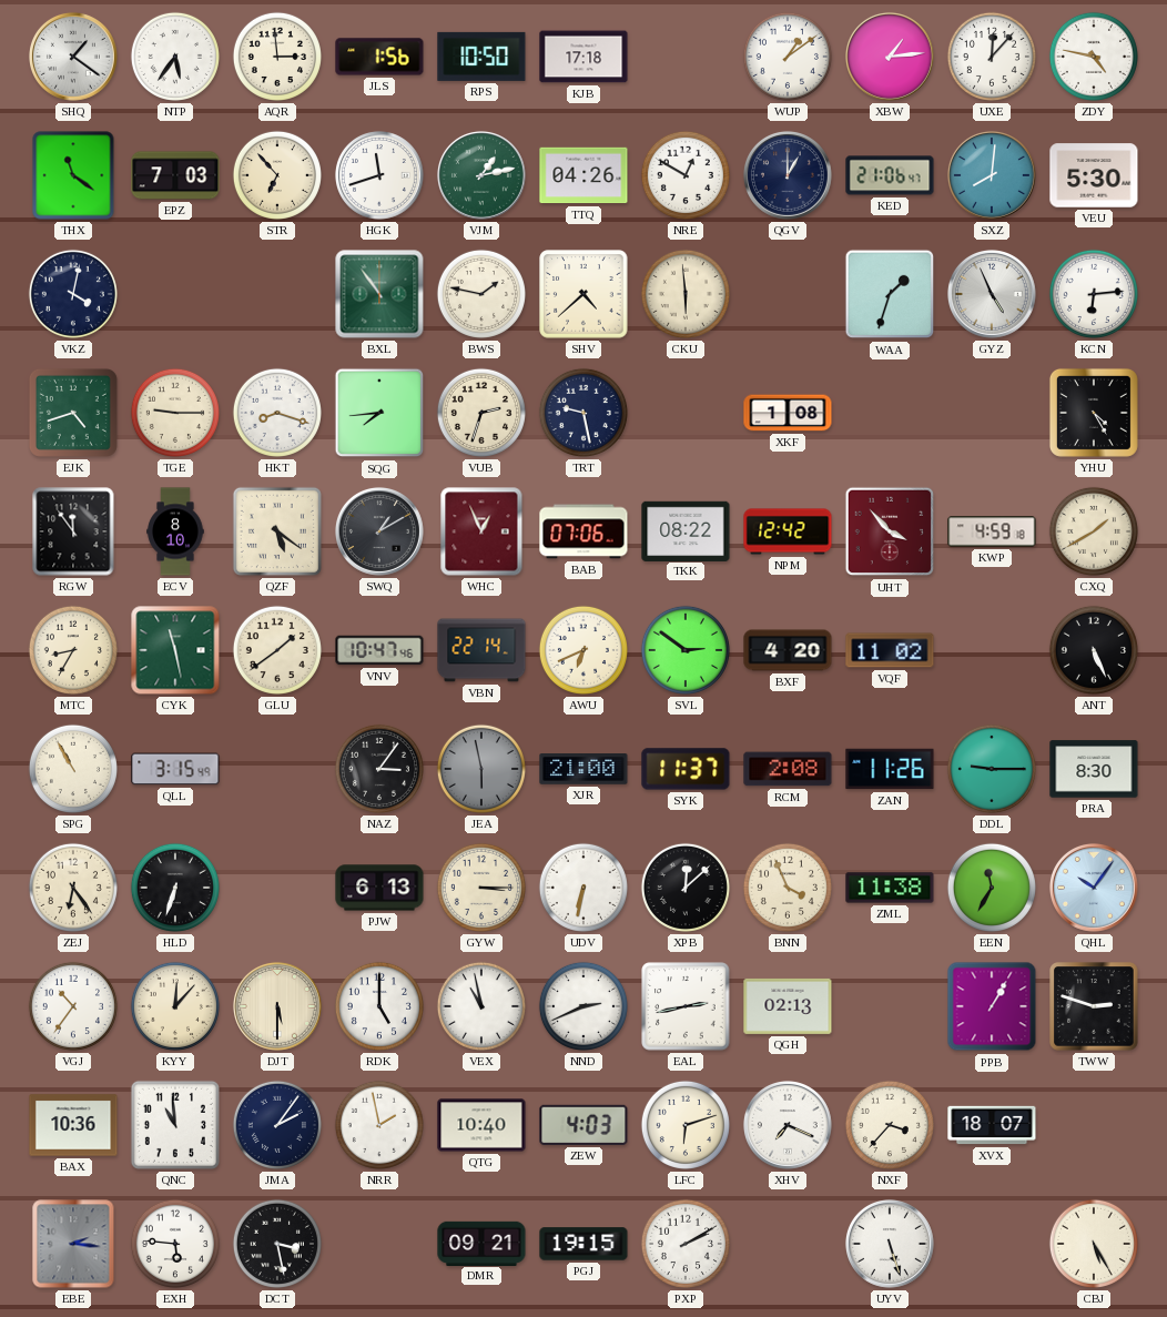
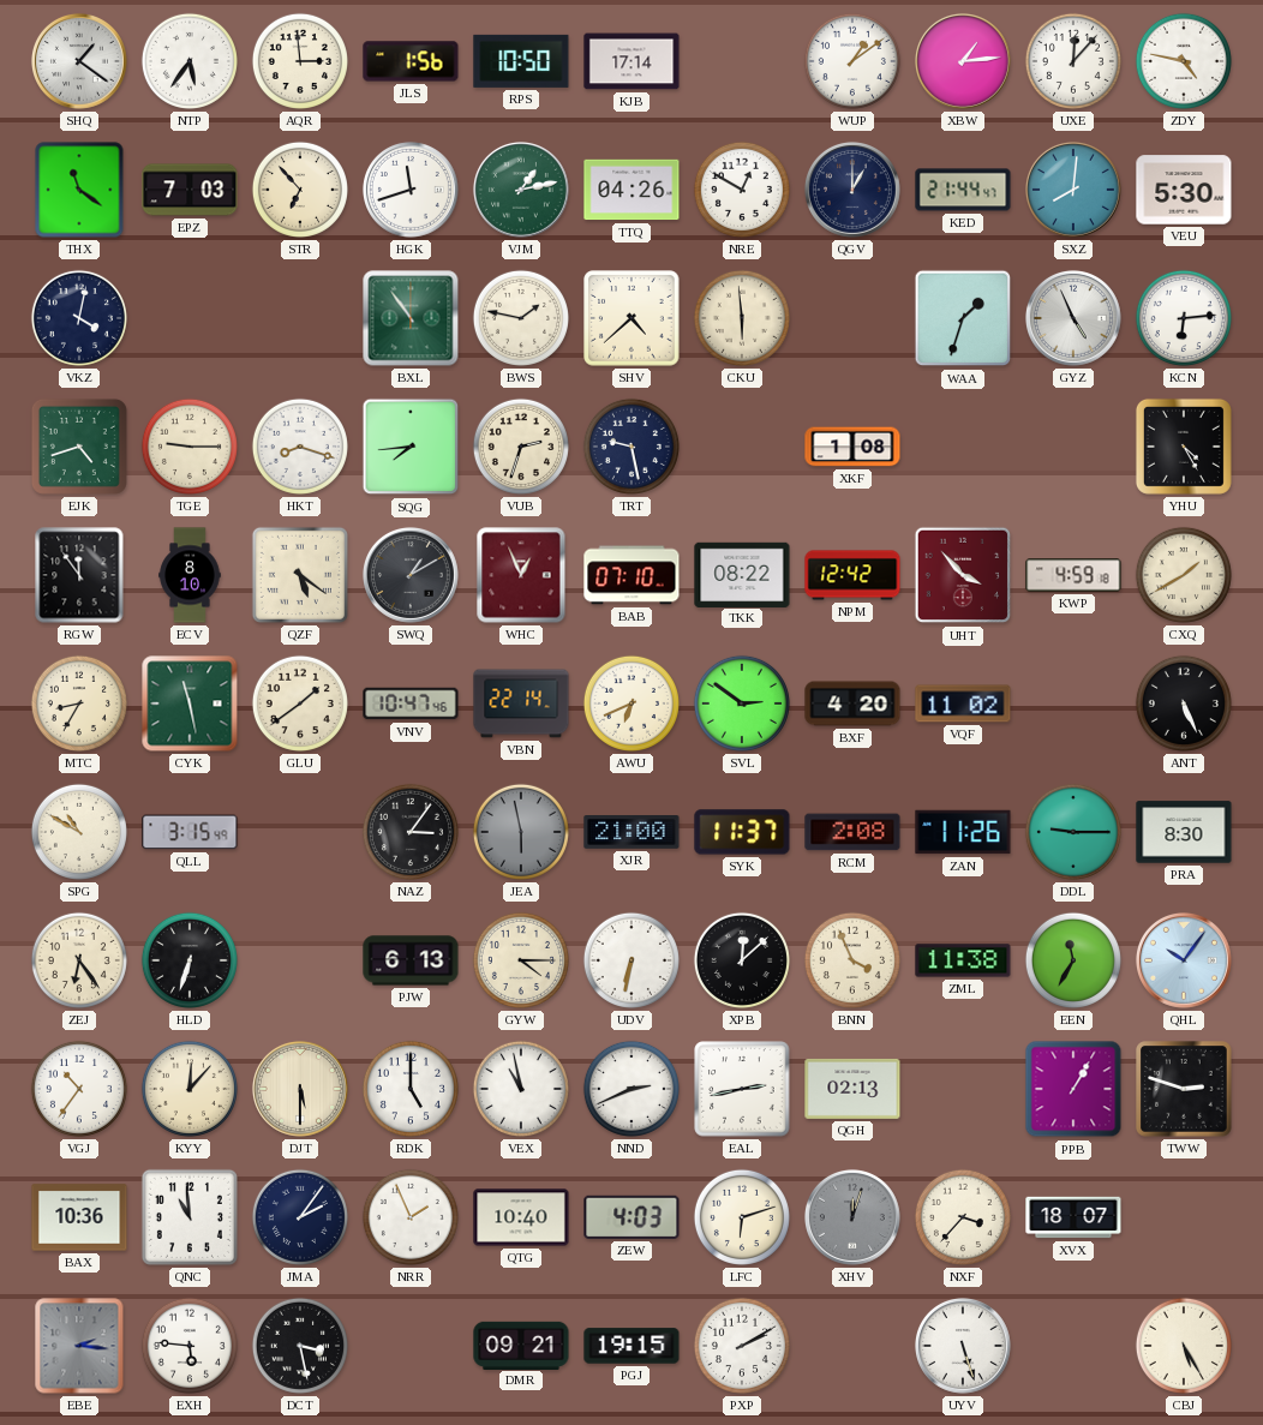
KJB: 17:18 -> 17:14
KED: 21:06 -> 21:44
BAB: 07:06 -> 07:10
SPG: 10:55 -> 10:50
GYW: 3:15 -> 4:15
NRR: 1:58 -> 1:56
XHV: 7:19 -> 12:03
XHV dial: white -> grey
